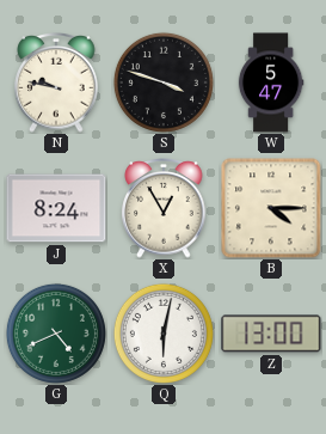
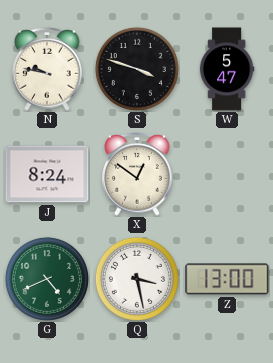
X: 12:55 -> 12:51
B: 4:15 -> none
Q: 6:02 -> 3:28
